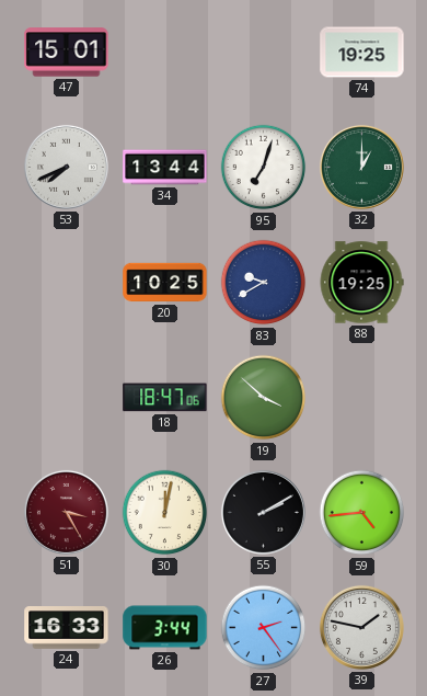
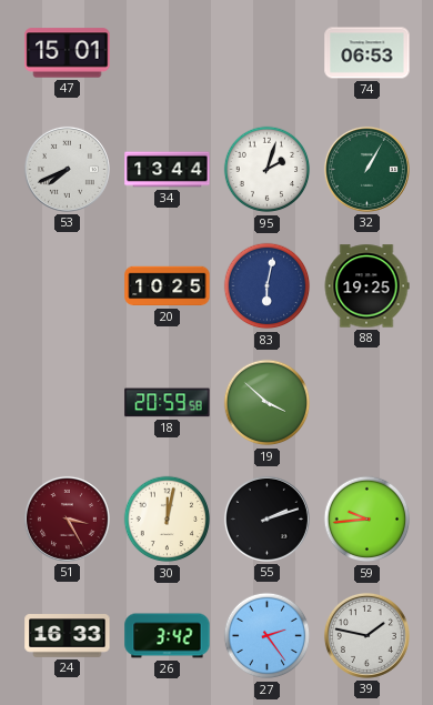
74: 19:25 -> 06:53
95: 7:03 -> 2:03
32: 1:00 -> 1:05
83: 9:40 -> 6:02
18: 18:47 -> 20:59
55: 2:10 -> 2:12
59: 4:44 -> 9:44
26: 3:44 -> 3:42
